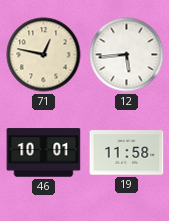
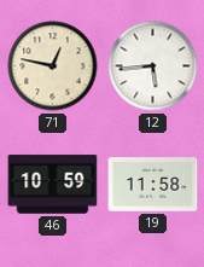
46: 10:01 -> 10:59
